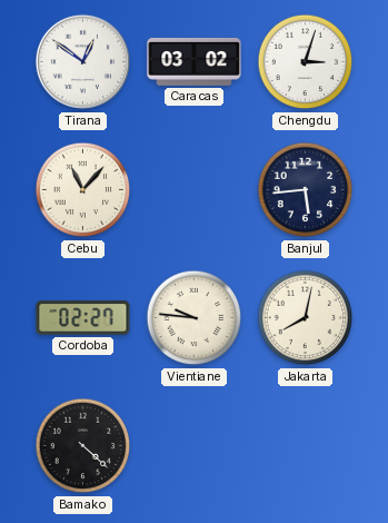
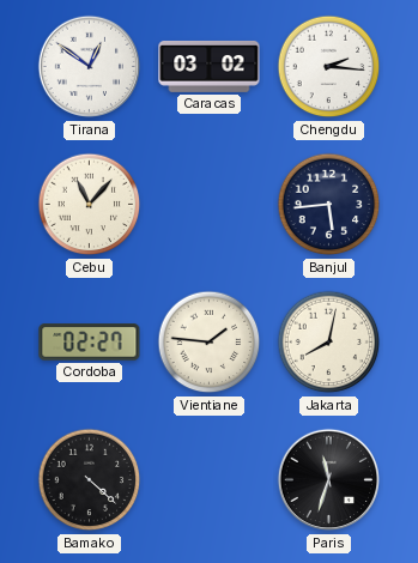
Chengdu: 3:03 -> 2:16
Vientiane: 9:46 -> 1:46
Paris: none -> 11:33
